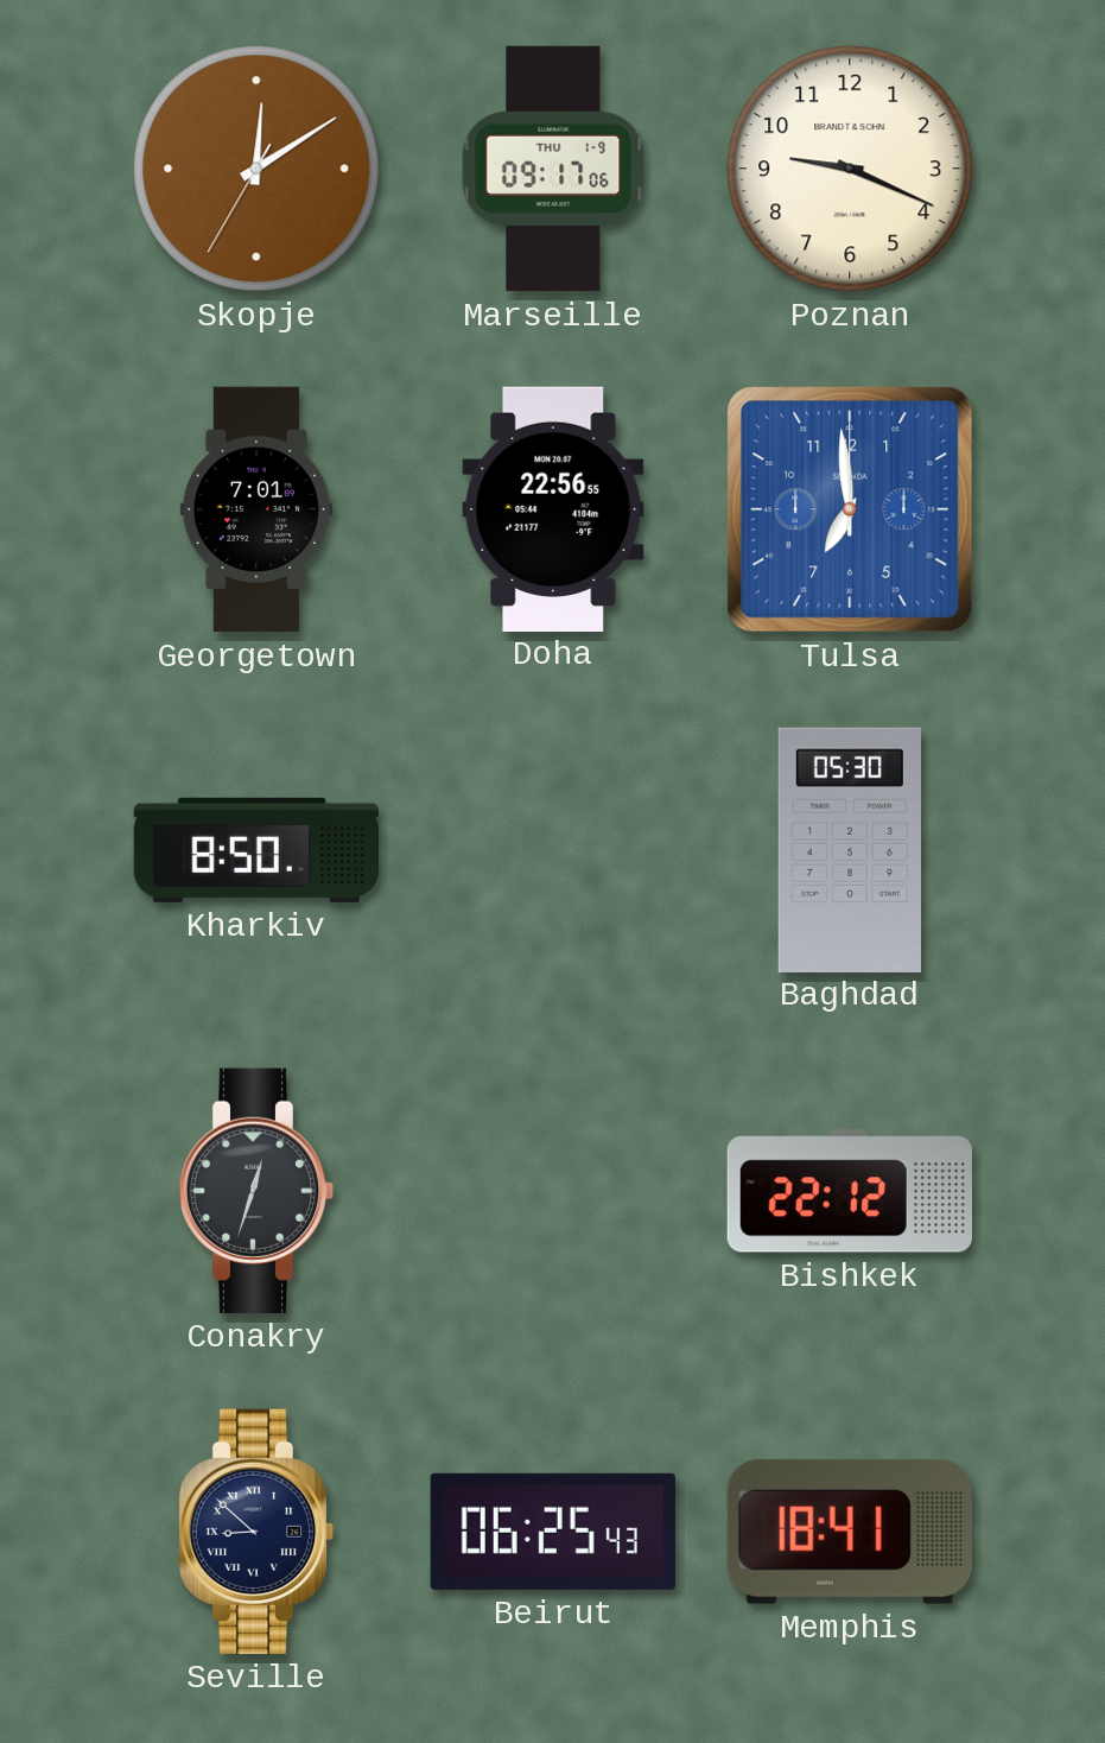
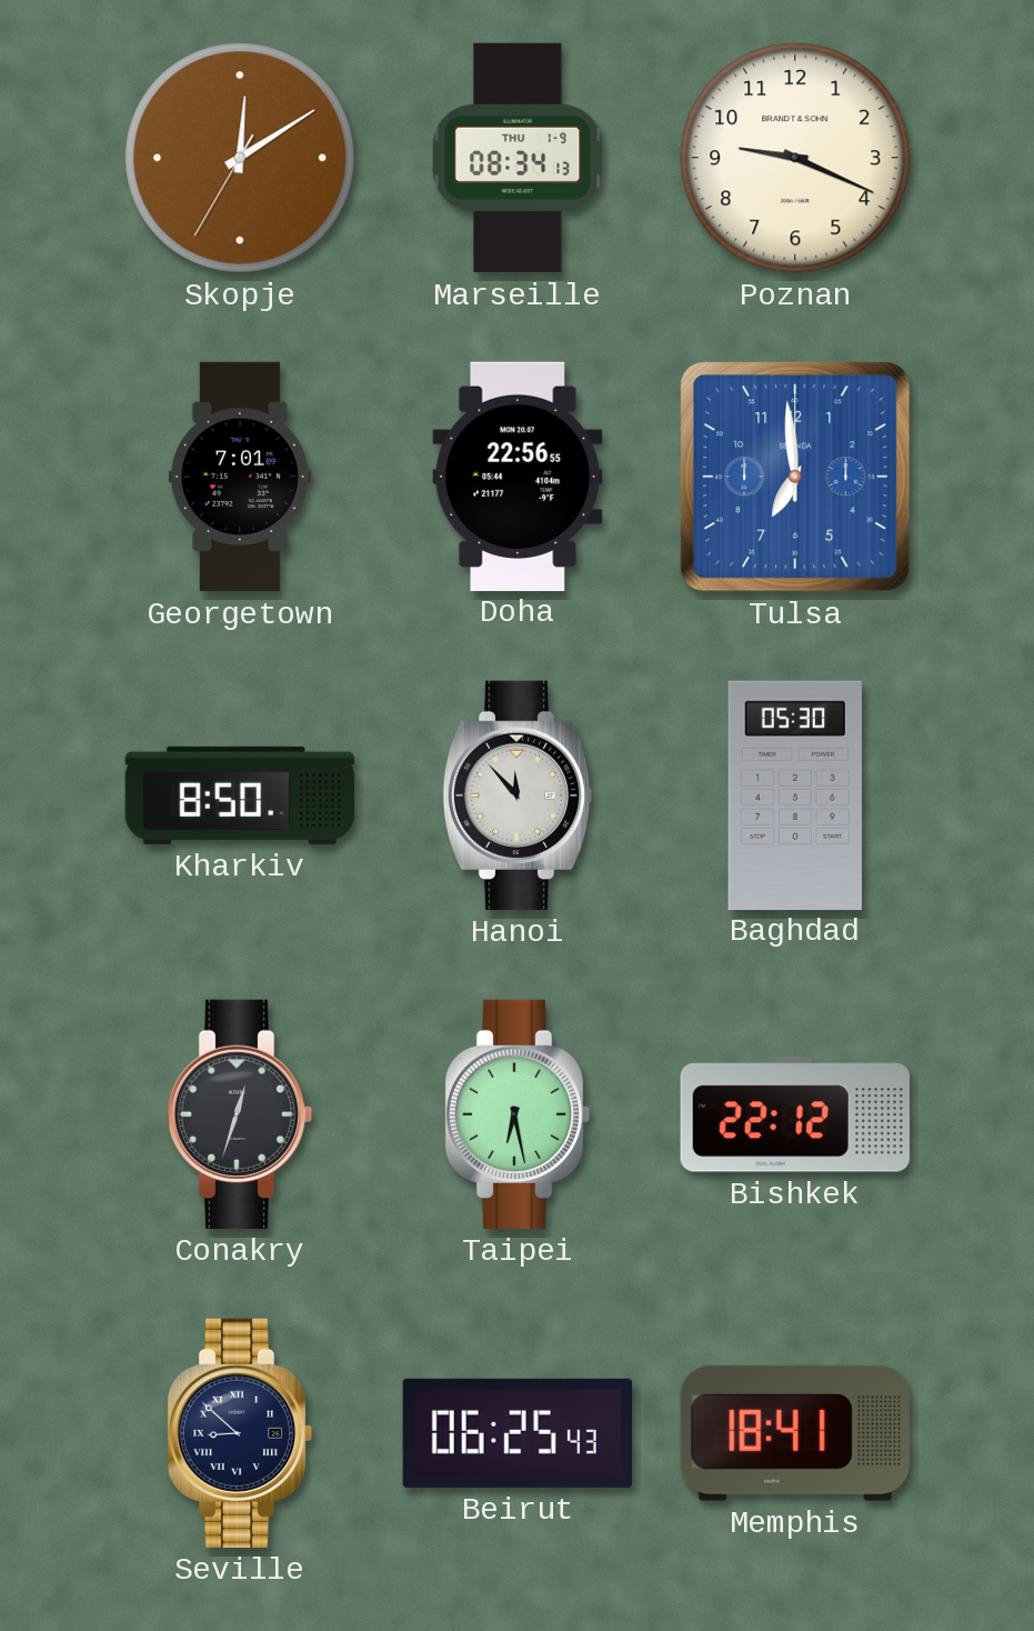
Marseille: 09:17 -> 08:34
Hanoi: none -> 11:53
Taipei: none -> 6:28
